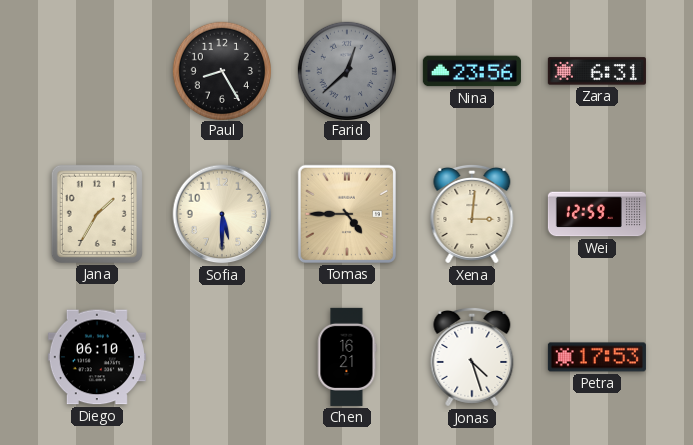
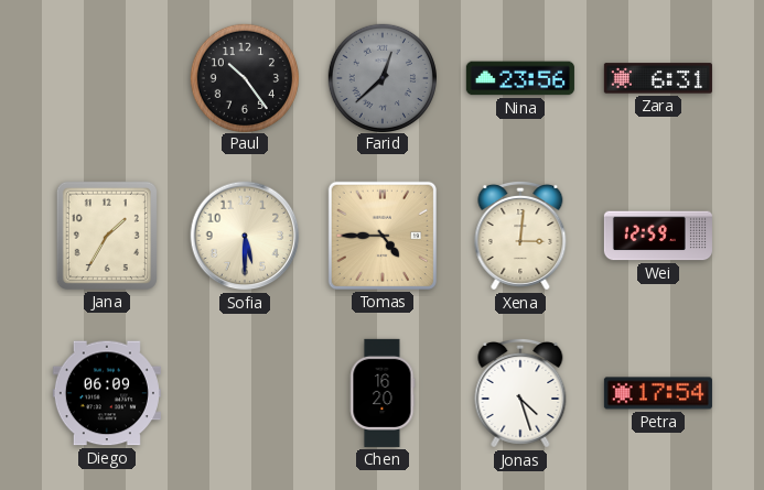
Paul: 8:25 -> 10:24
Diego: 06:10 -> 06:09
Chen: 16:21 -> 16:20
Petra: 17:53 -> 17:54
